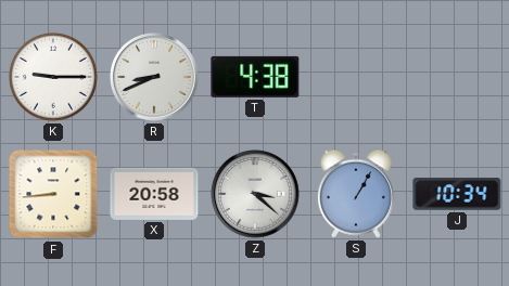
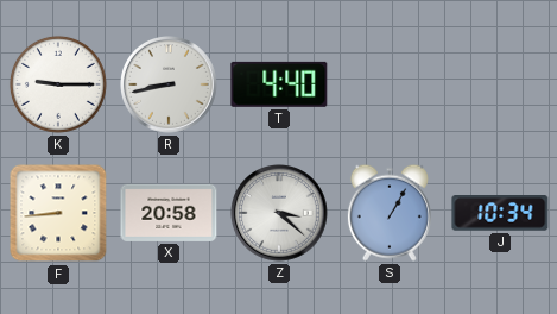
R: 8:41 -> 8:43
T: 4:38 -> 4:40
